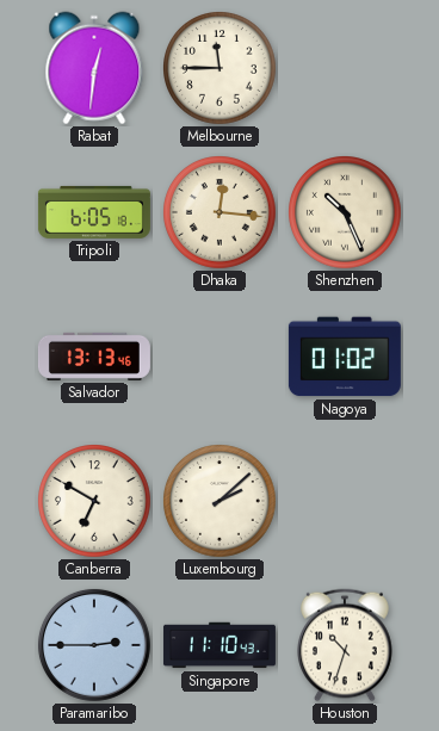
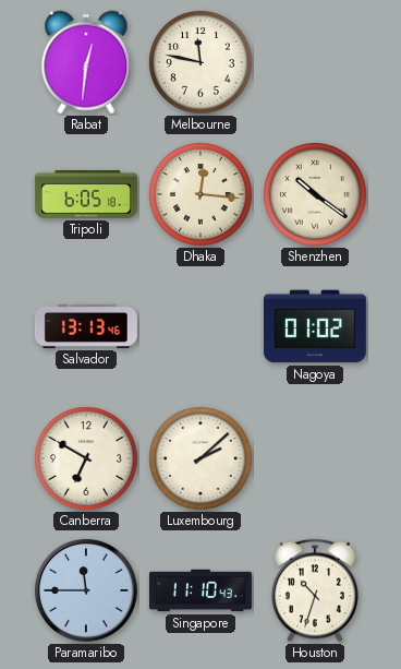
Melbourne: 11:45 -> 11:47
Shenzhen: 10:26 -> 10:21
Paramaribo: 2:45 -> 11:45
